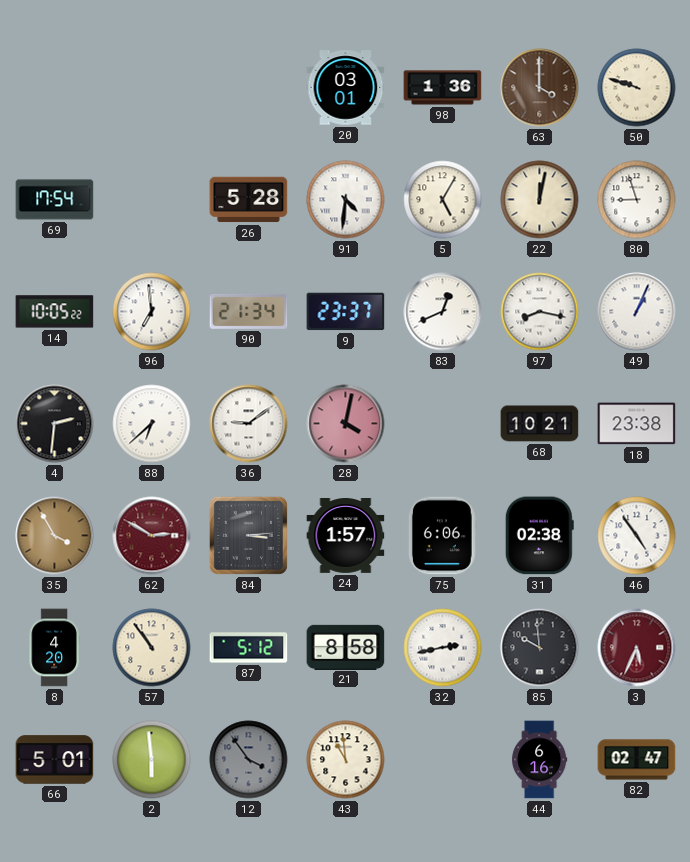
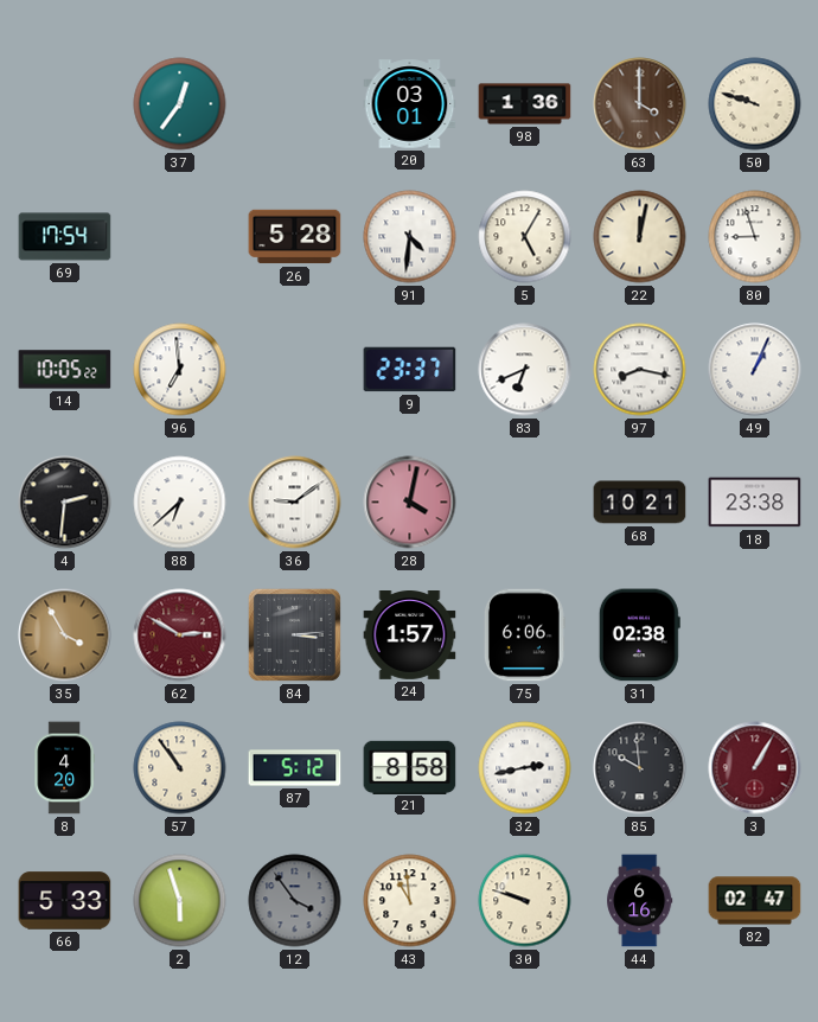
37: none -> 12:36
90: 21:34 -> none
83: 12:41 -> 6:41
46: 4:54 -> none
3: 5:34 -> 1:05
66: 5:01 -> 5:33
2: 5:59 -> 5:57
30: none -> 9:48
